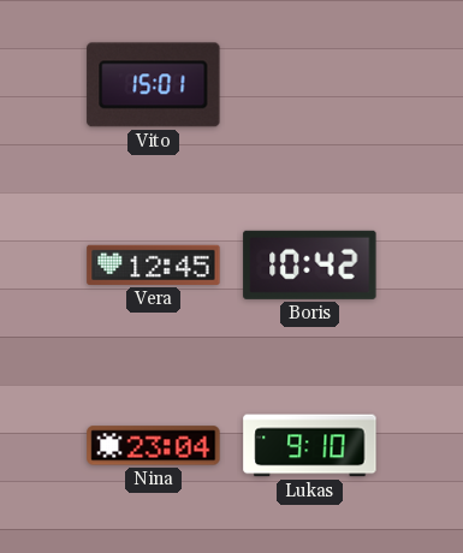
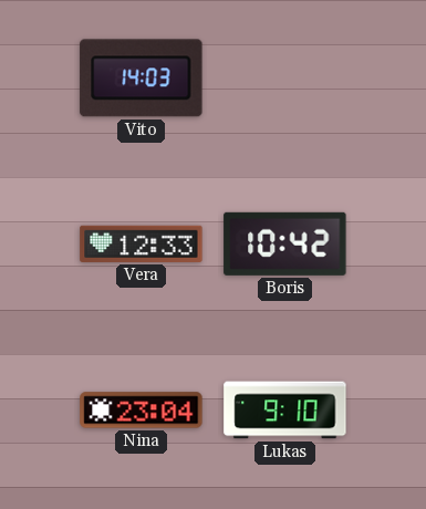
Vito: 15:01 -> 14:03
Vera: 12:45 -> 12:33
